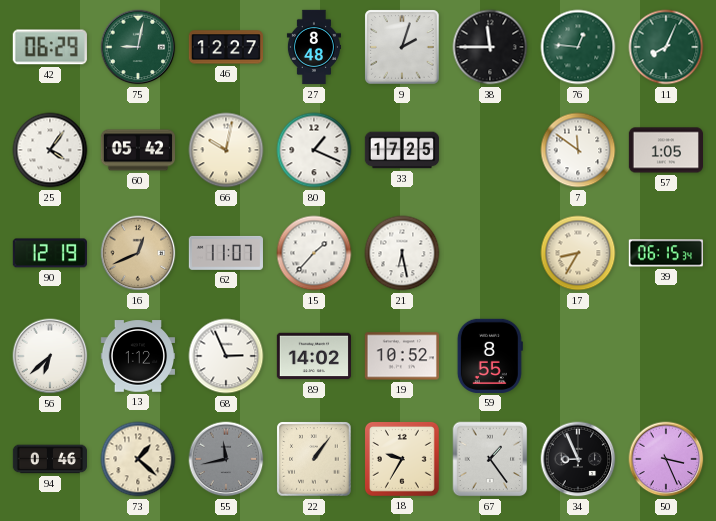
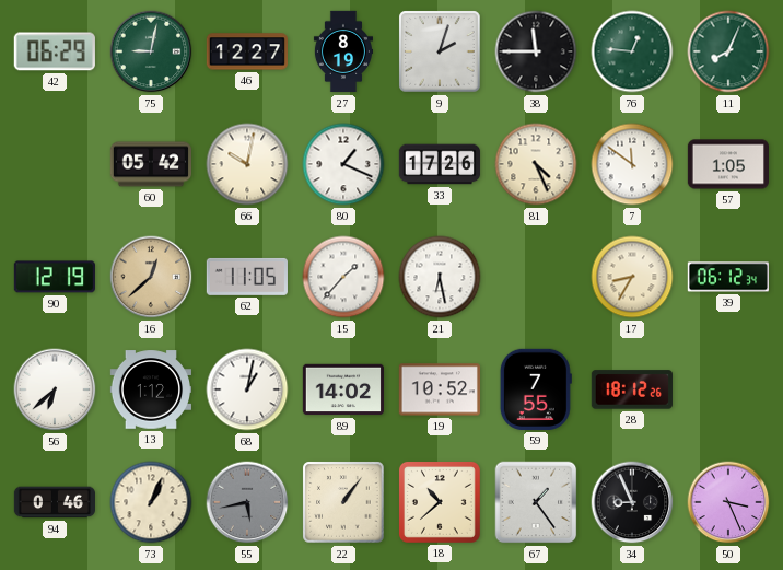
27: 8:48 -> 8:19
25: 4:06 -> none
33: 17:25 -> 17:26
81: none -> 4:26
16: 12:41 -> 12:38
62: 11:07 -> 11:05
39: 06:15 -> 06:12
68: 2:56 -> 1:02
59: 8:55 -> 7:55
28: none -> 18:12
73: 1:22 -> 1:04
55: 11:43 -> 5:43
18: 9:35 -> 10:38
